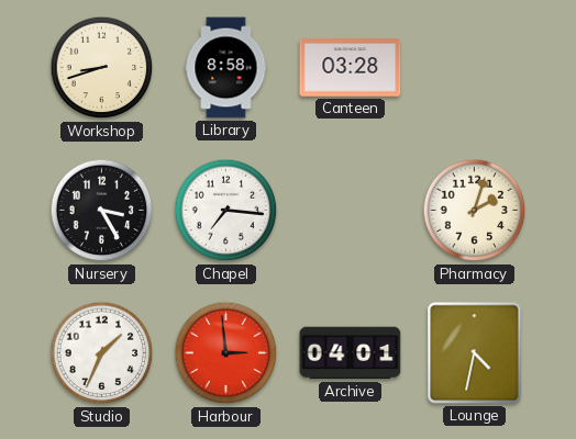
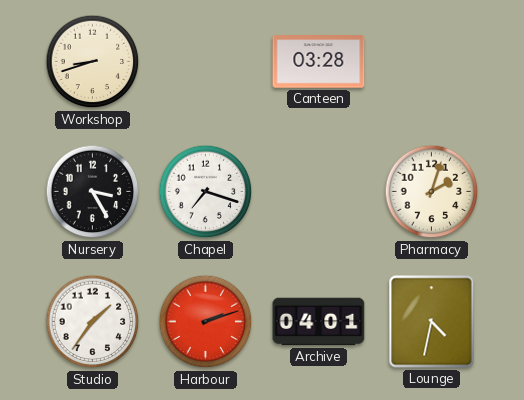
Library: 8:58 -> none
Chapel: 7:16 -> 7:18
Studio: 1:34 -> 1:36
Harbour: 2:59 -> 2:12
